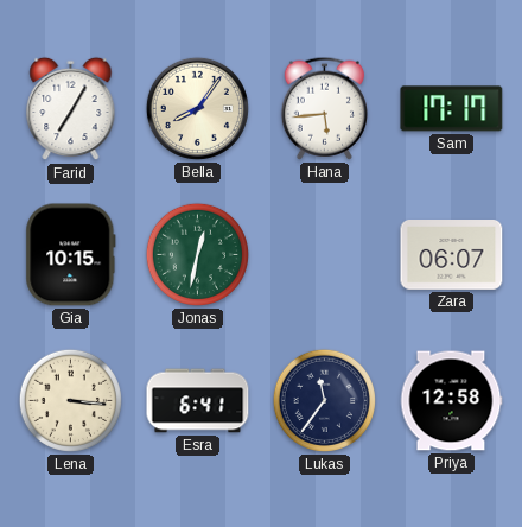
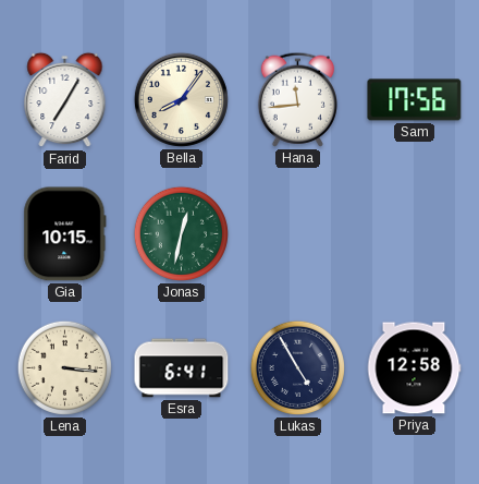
Hana: 5:44 -> 11:44
Sam: 17:17 -> 17:56
Zara: 06:07 -> none
Lukas: 11:36 -> 4:55
